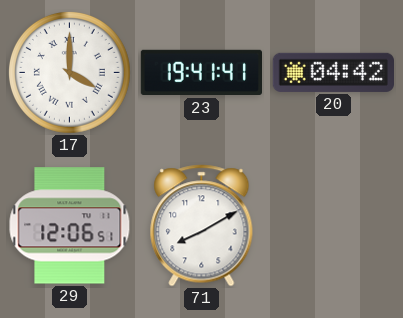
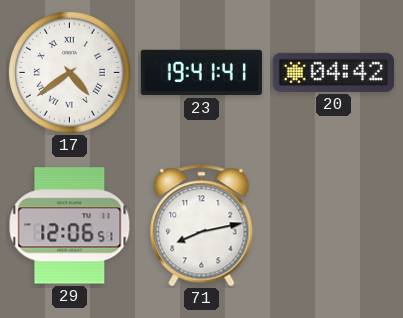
17: 4:00 -> 4:39
71: 8:10 -> 8:13
